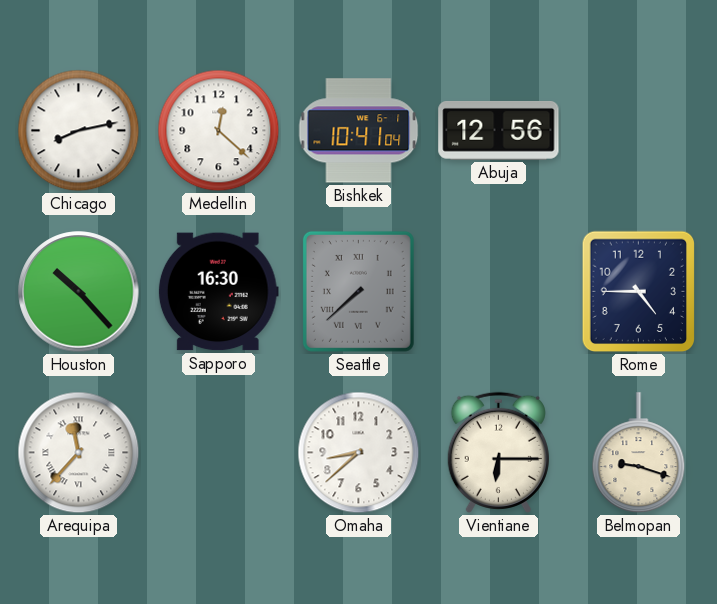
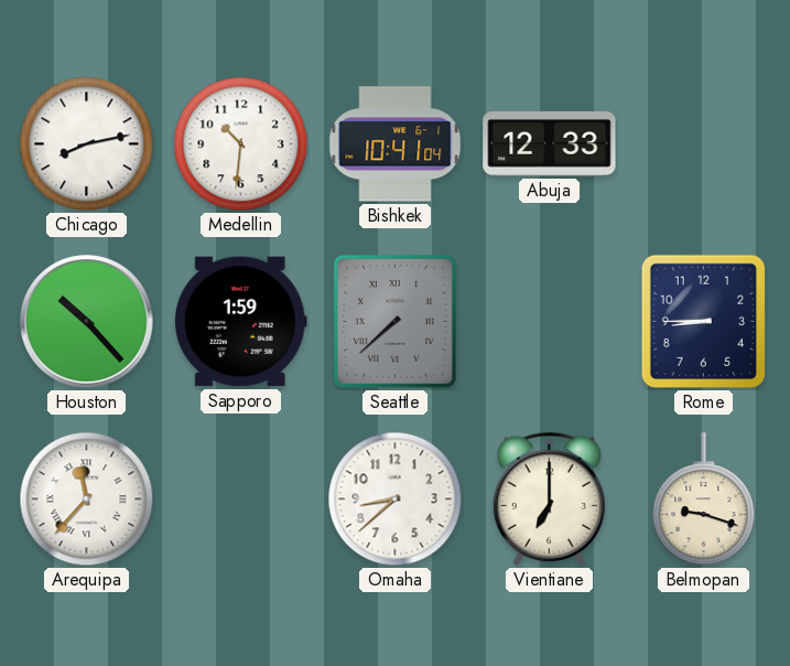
Medellin: 12:22 -> 10:31
Abuja: 12:56 -> 12:33
Sapporo: 16:30 -> 1:59
Rome: 4:45 -> 8:45
Vientiane: 6:15 -> 7:00
